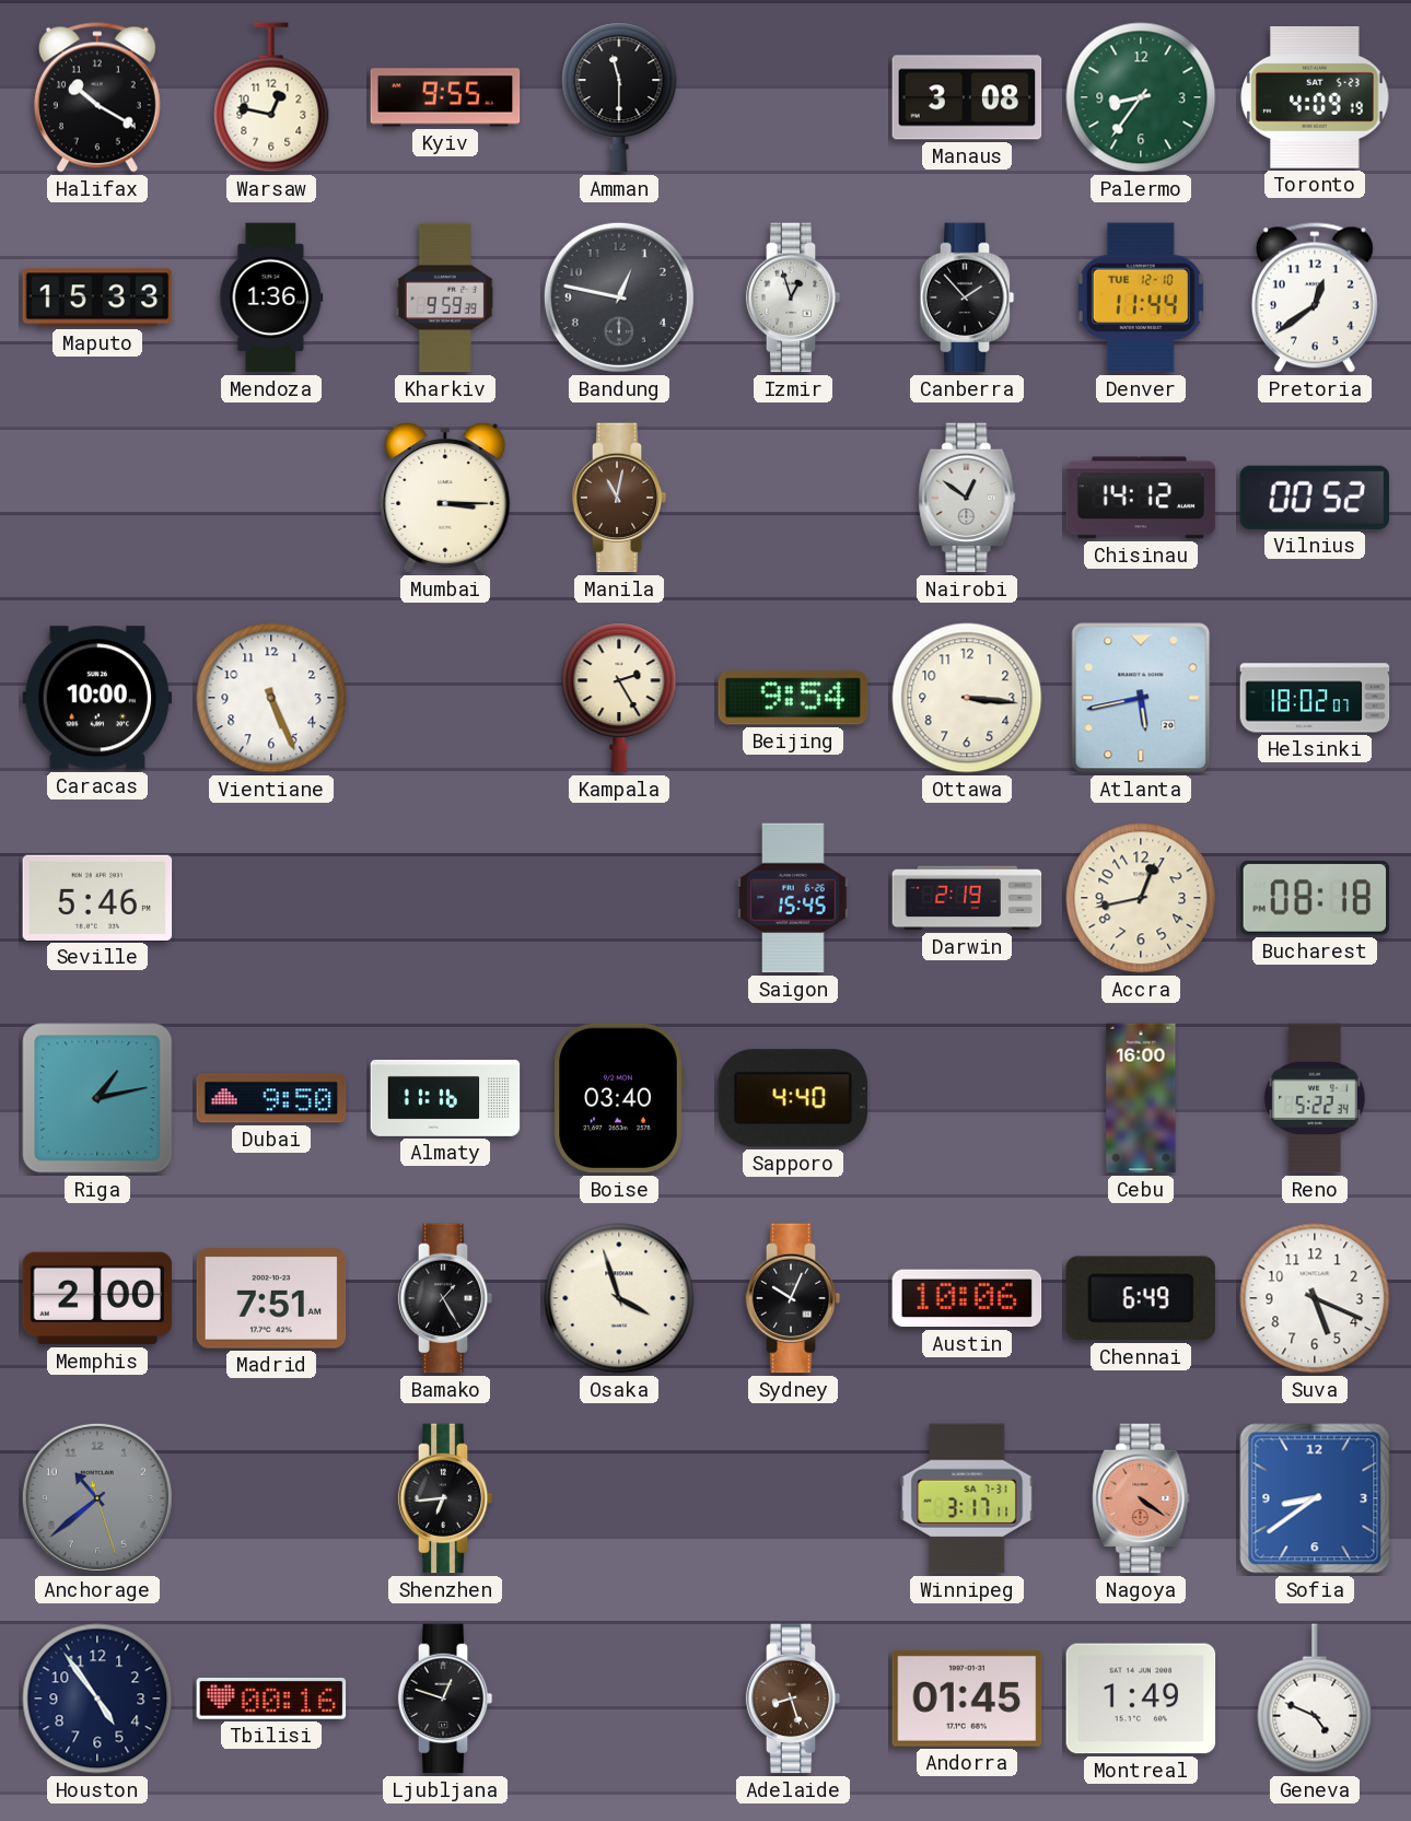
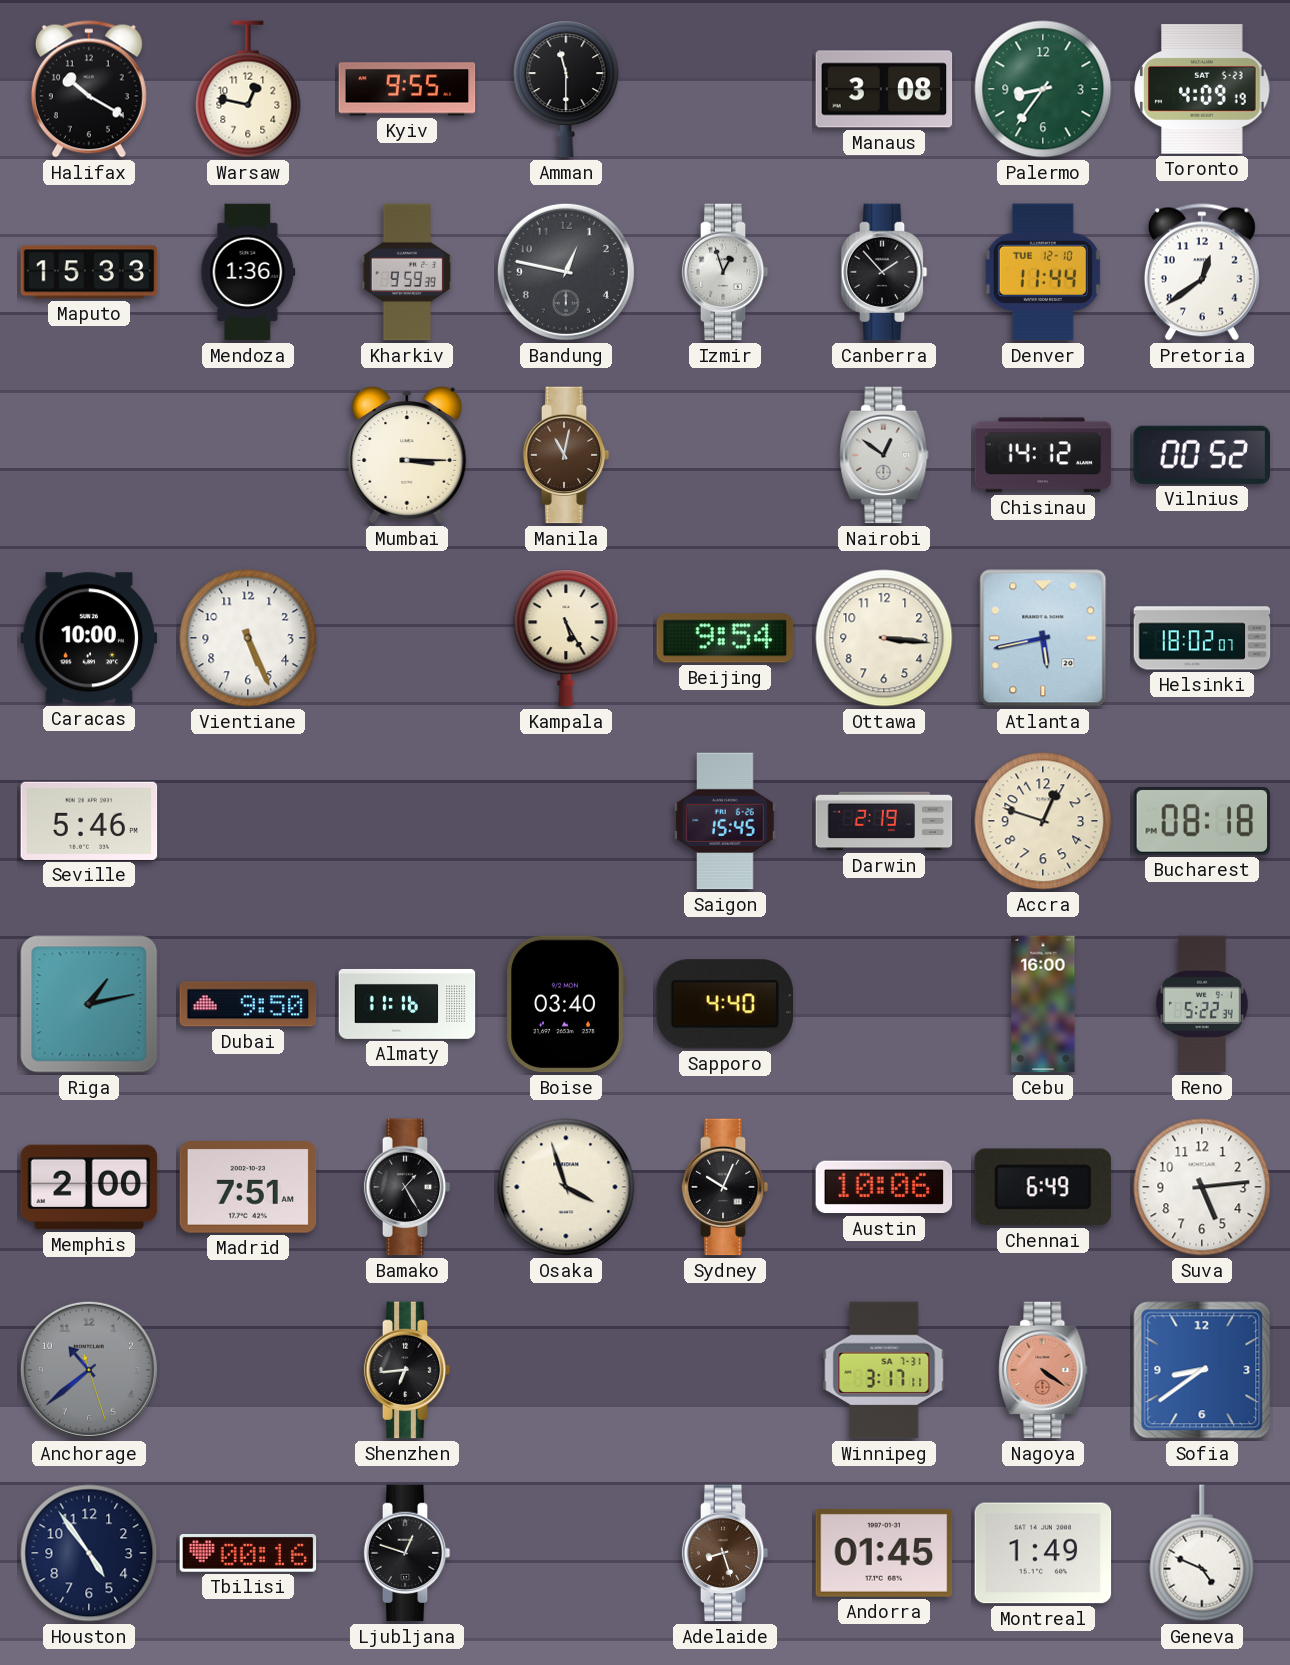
Kampala: 2:25 -> 5:25
Accra: 12:43 -> 12:48
Suva: 5:19 -> 5:14
